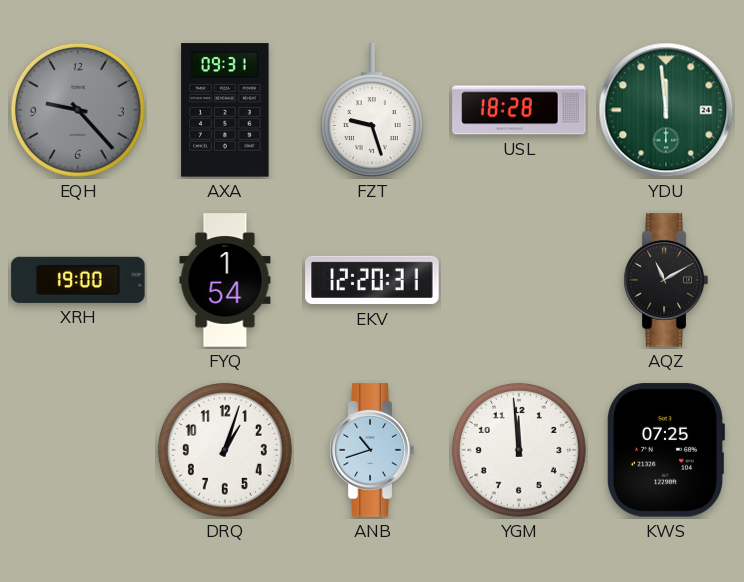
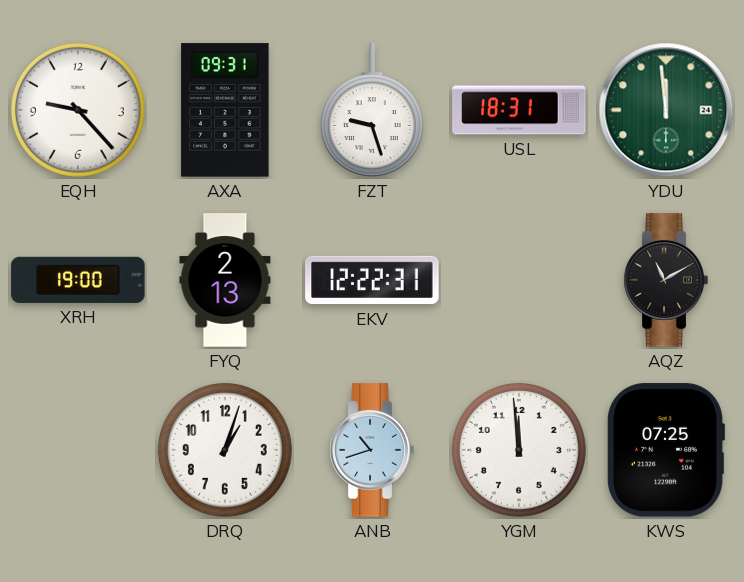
EQH dial: grey -> white
USL: 18:28 -> 18:31
FYQ: 1:54 -> 2:13
EKV: 12:20 -> 12:22
